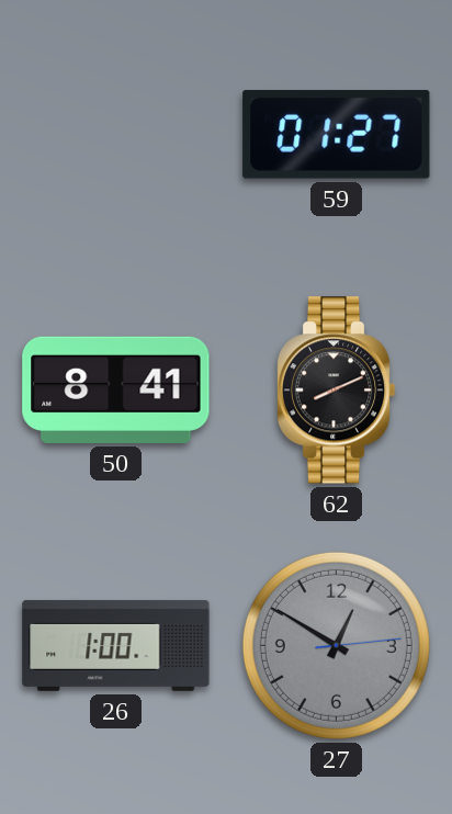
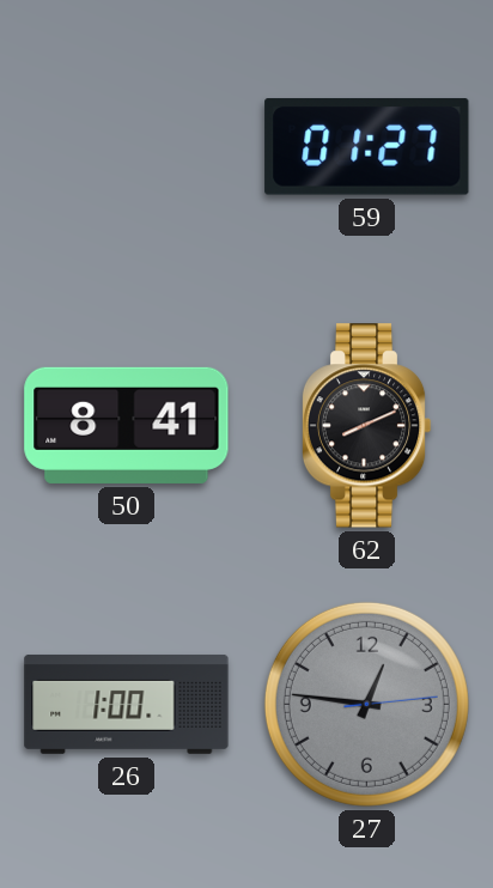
27: 12:50 -> 12:46
